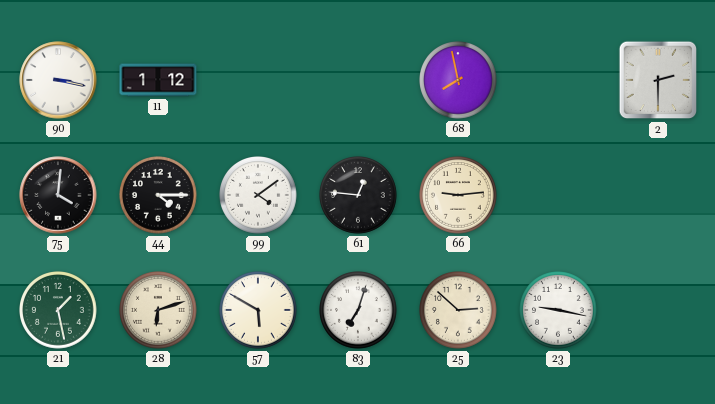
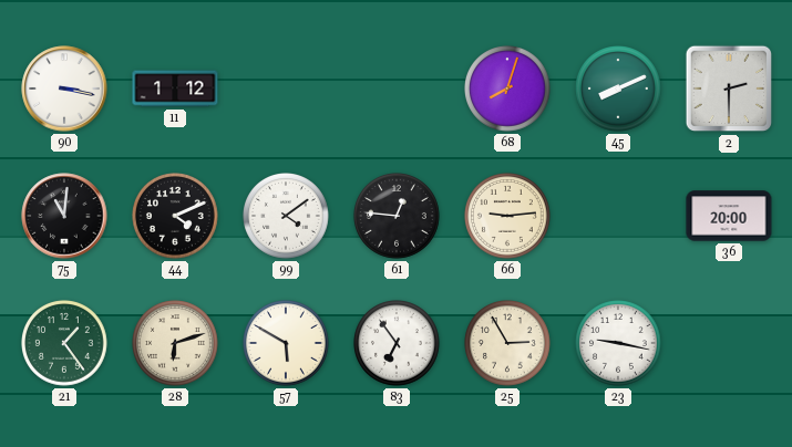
68: 7:58 -> 8:03
45: none -> 8:11
75: 4:01 -> 11:01
44: 4:15 -> 4:11
36: none -> 20:00
21: 1:28 -> 1:24
83: 7:03 -> 6:54
25: 2:52 -> 2:55
